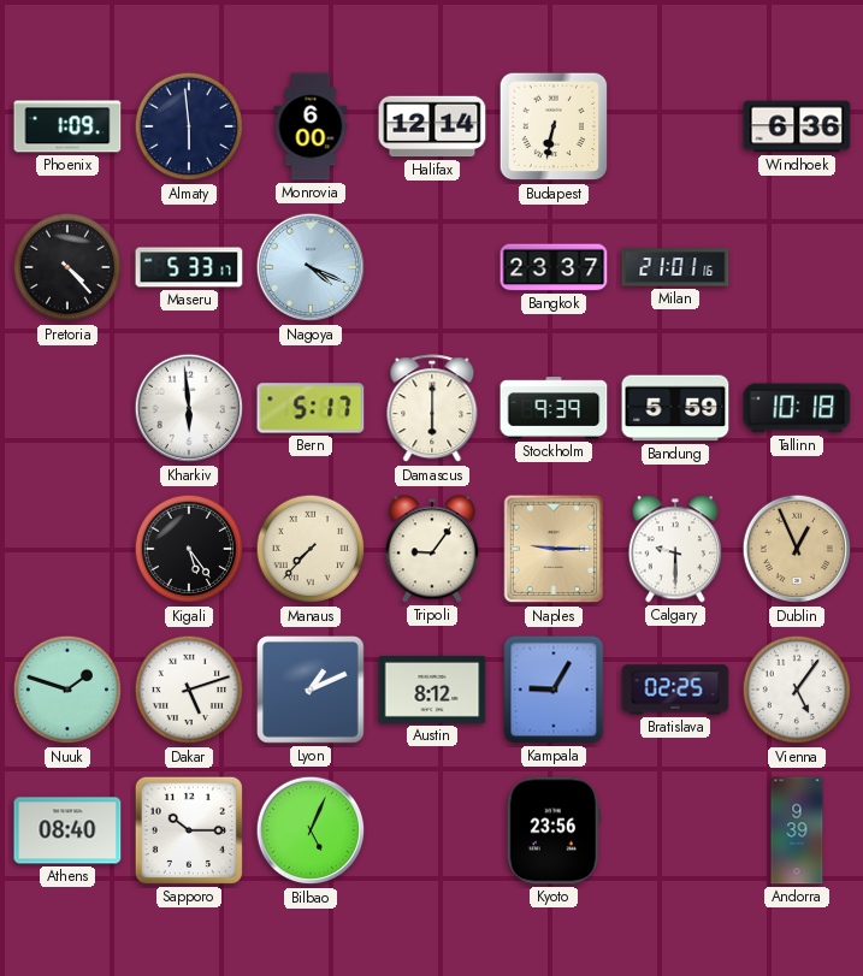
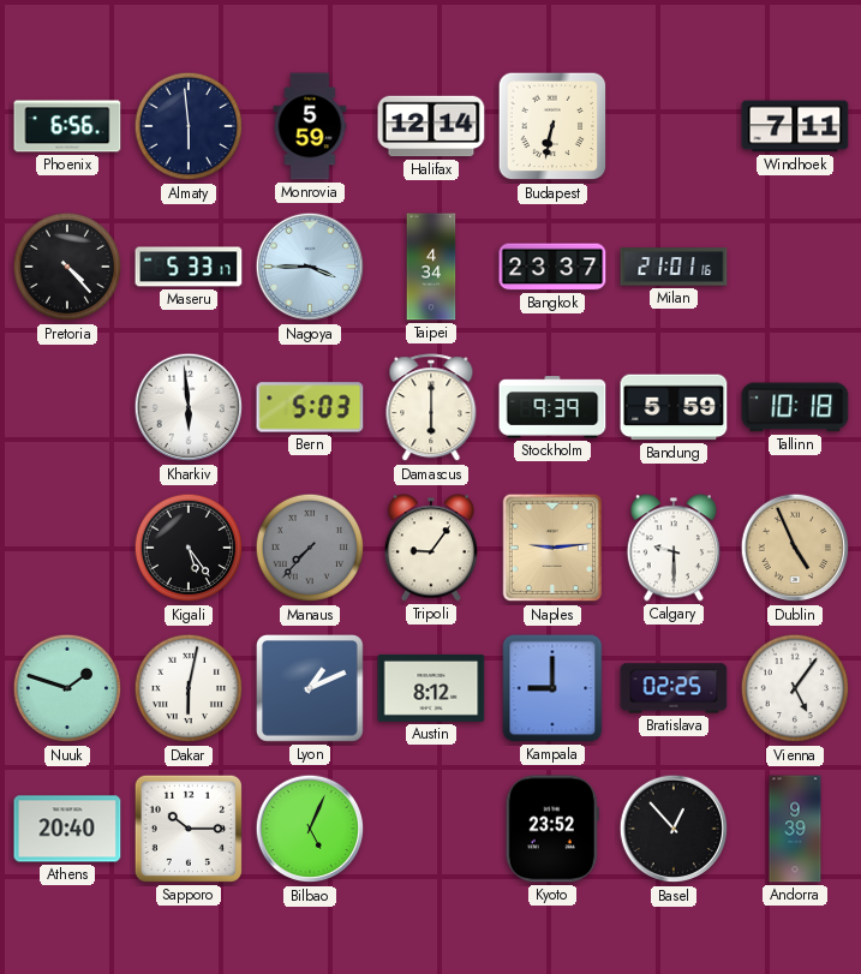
Phoenix: 1:09 -> 6:56
Monrovia: 6:00 -> 5:59
Windhoek: 6:36 -> 7:11
Nagoya: 4:19 -> 3:45
Taipei: none -> 4:34
Bern: 5:17 -> 5:03
Manaus dial: cream -> grey
Naples: 9:15 -> 9:14
Dublin: 12:56 -> 4:56
Dakar: 5:12 -> 6:02
Kampala: 9:05 -> 9:00
Athens: 08:40 -> 20:40
Kyoto: 23:56 -> 23:52
Basel: none -> 12:53
